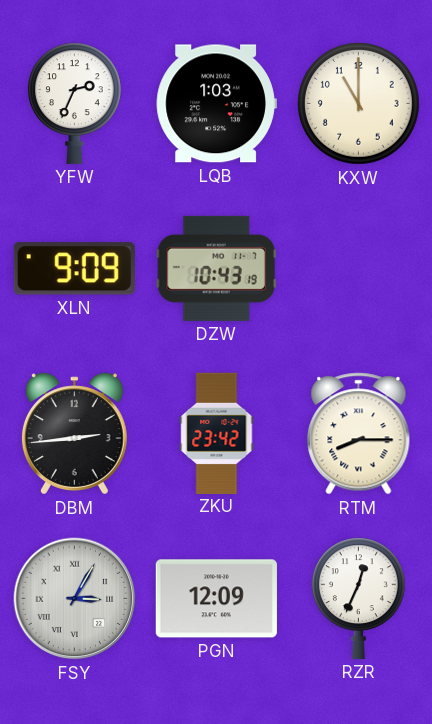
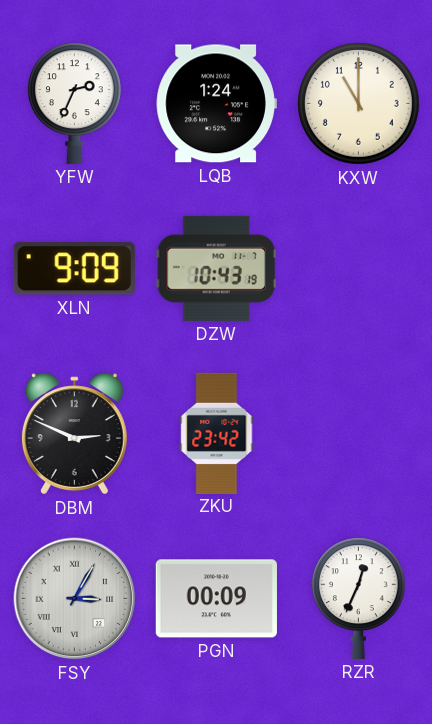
LQB: 1:03 -> 1:24
DBM: 2:44 -> 2:49
RTM: 8:15 -> none
PGN: 12:09 -> 00:09
